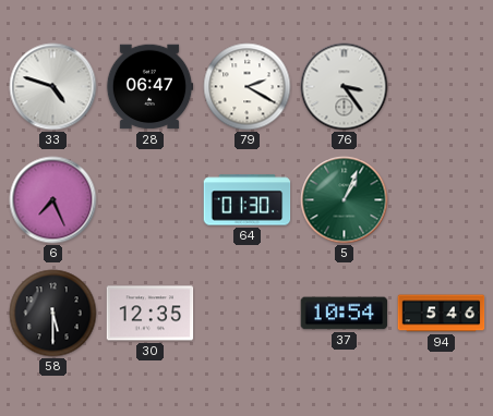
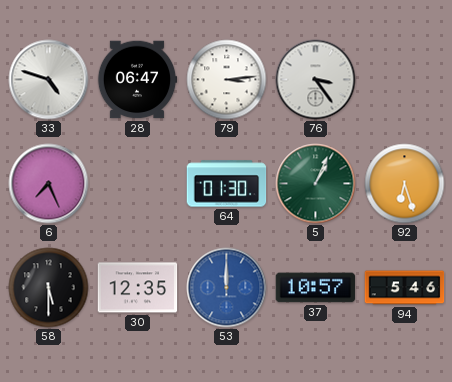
79: 2:20 -> 3:14
92: none -> 6:27
53: none -> 12:00
37: 10:54 -> 10:57
